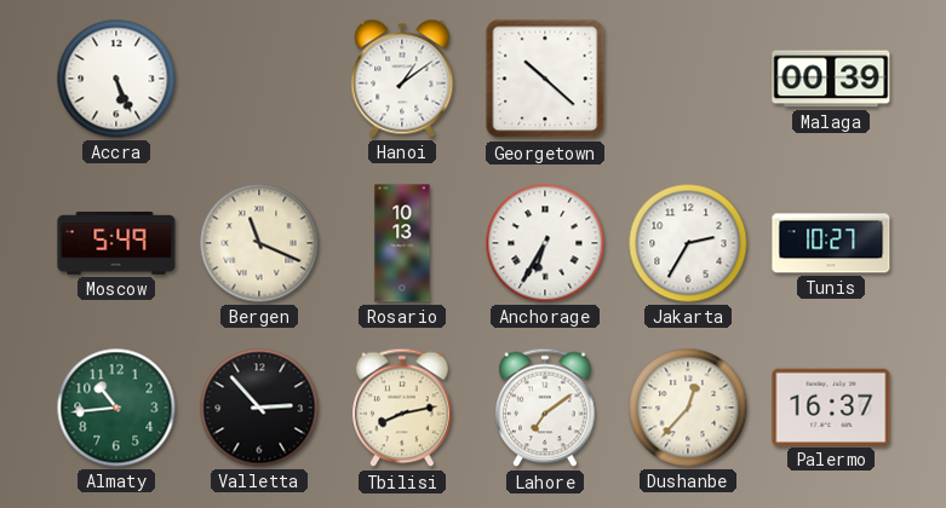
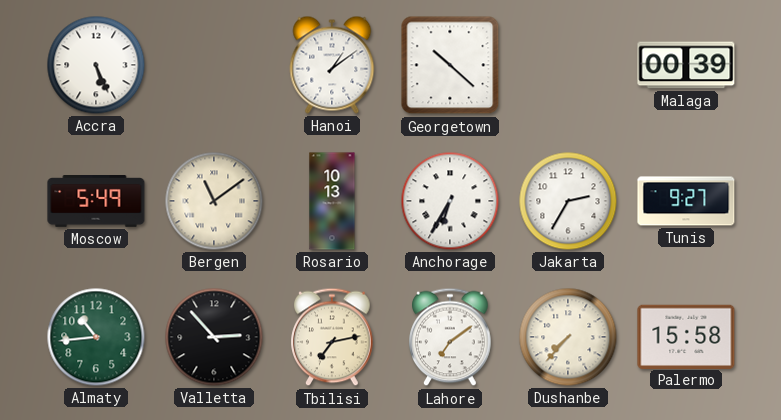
Bergen: 11:19 -> 11:09
Tunis: 10:27 -> 9:27
Tbilisi: 8:13 -> 7:13
Dushanbe: 12:37 -> 7:37
Palermo: 16:37 -> 15:58
